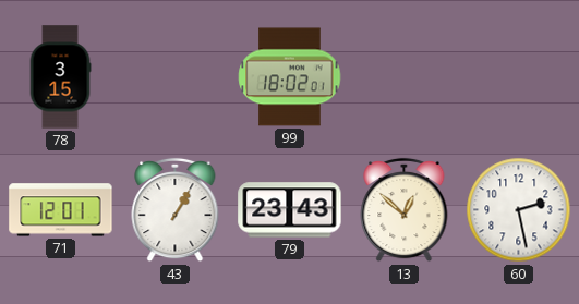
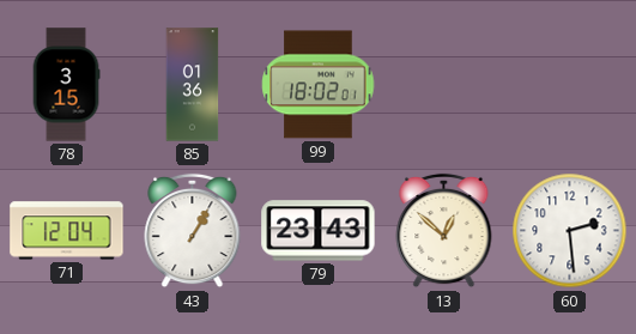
85: none -> 01:36
71: 12:01 -> 12:04
60: 2:28 -> 2:29
